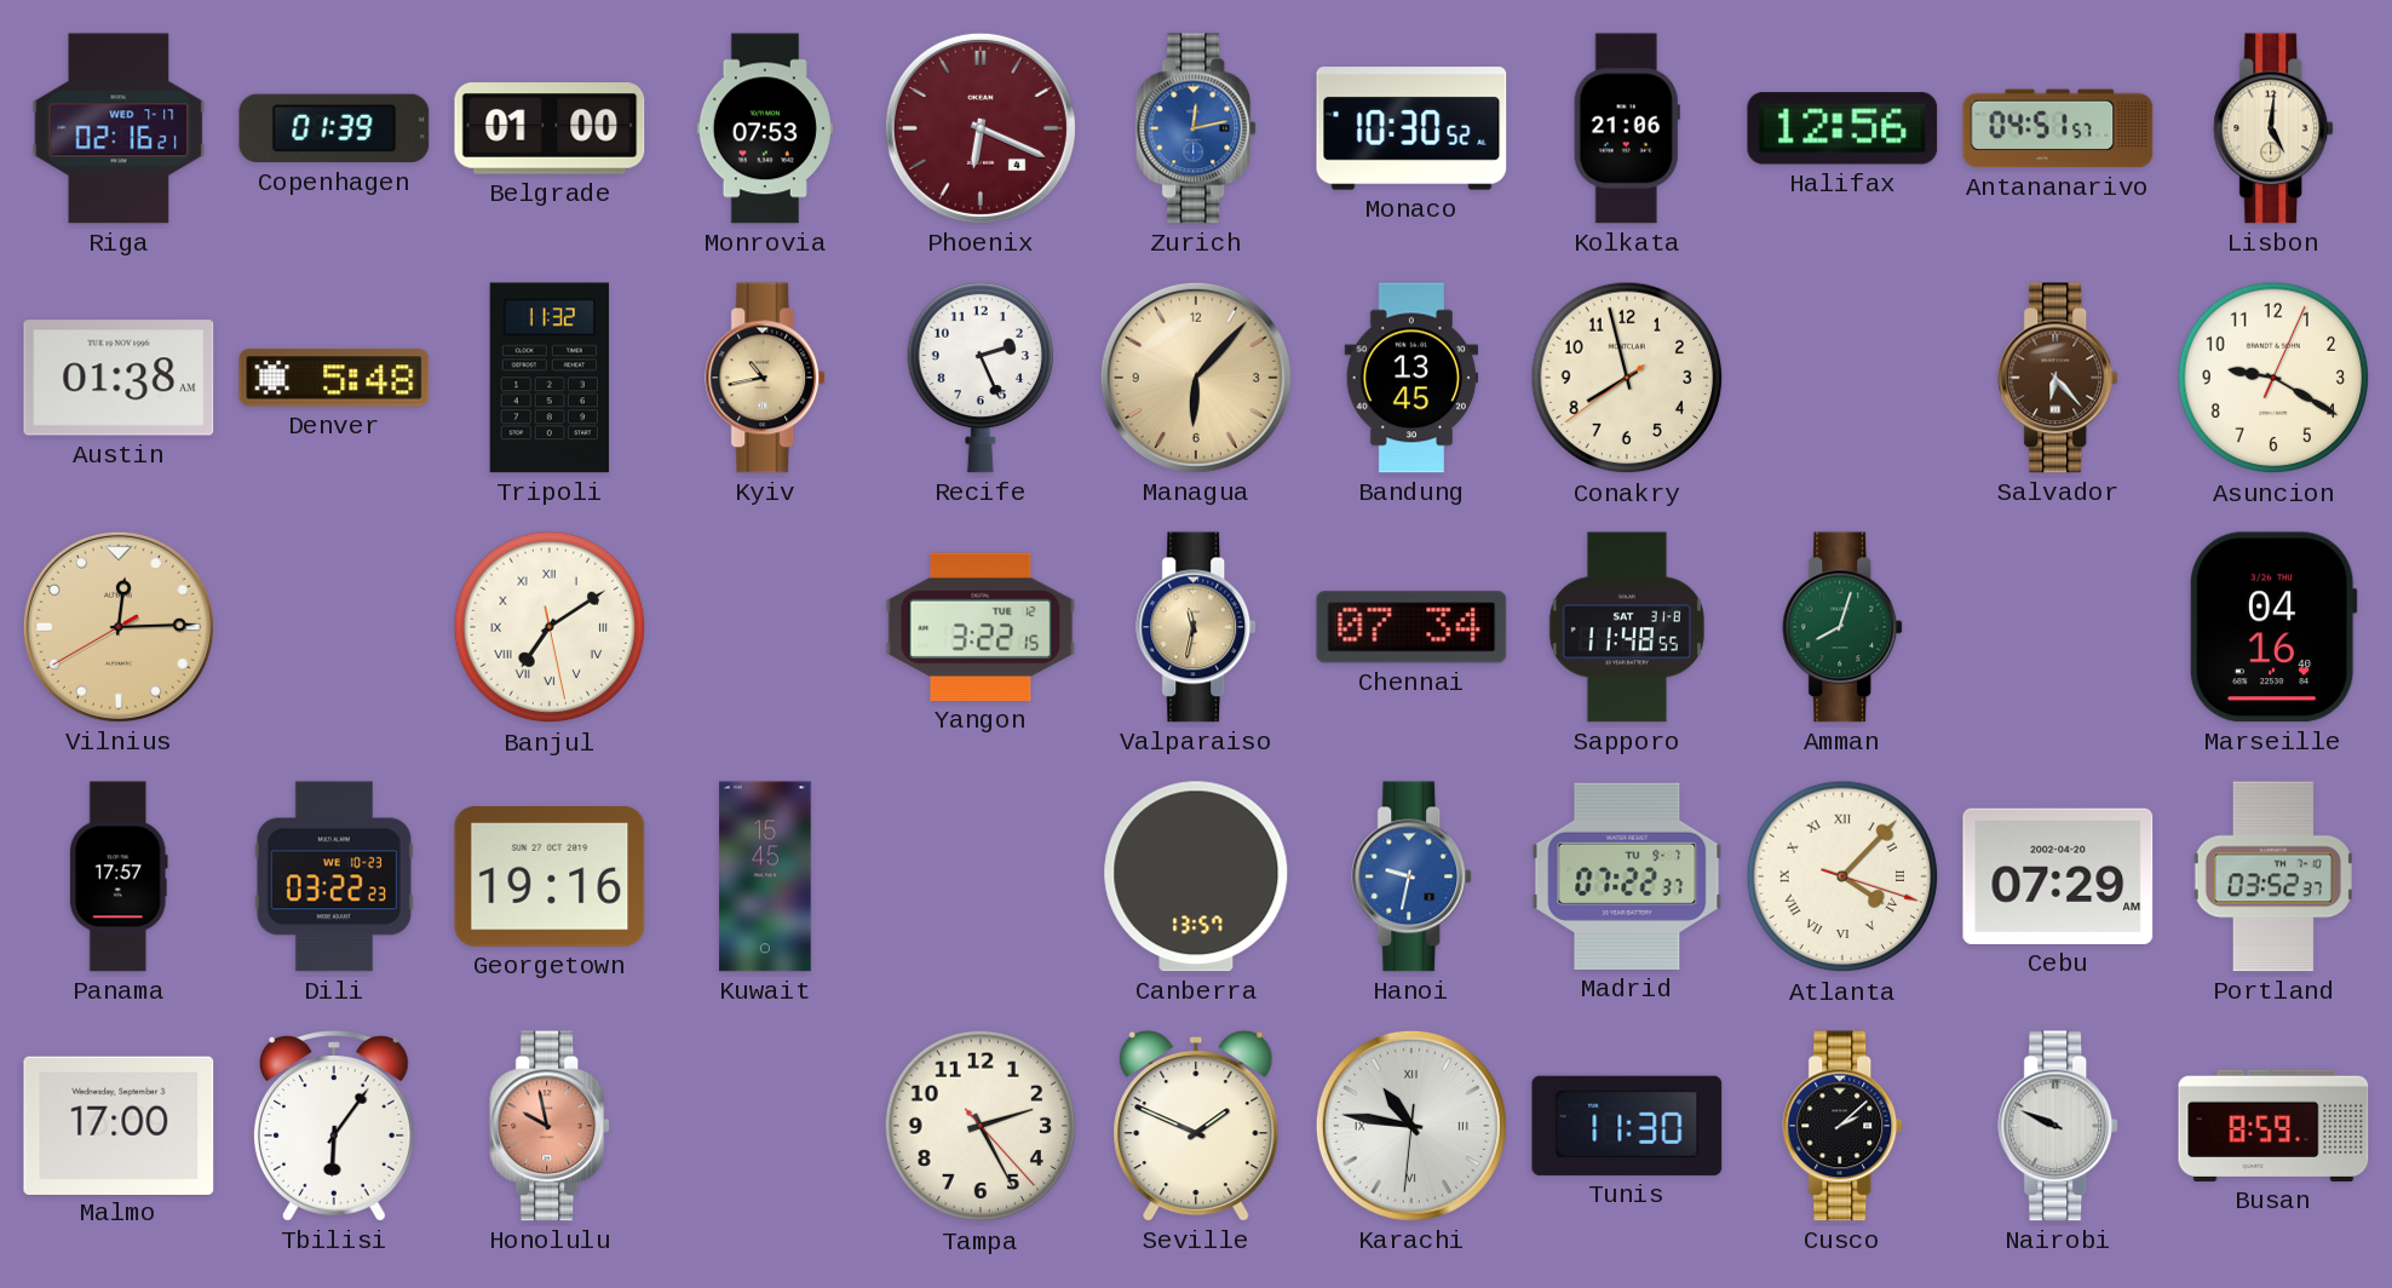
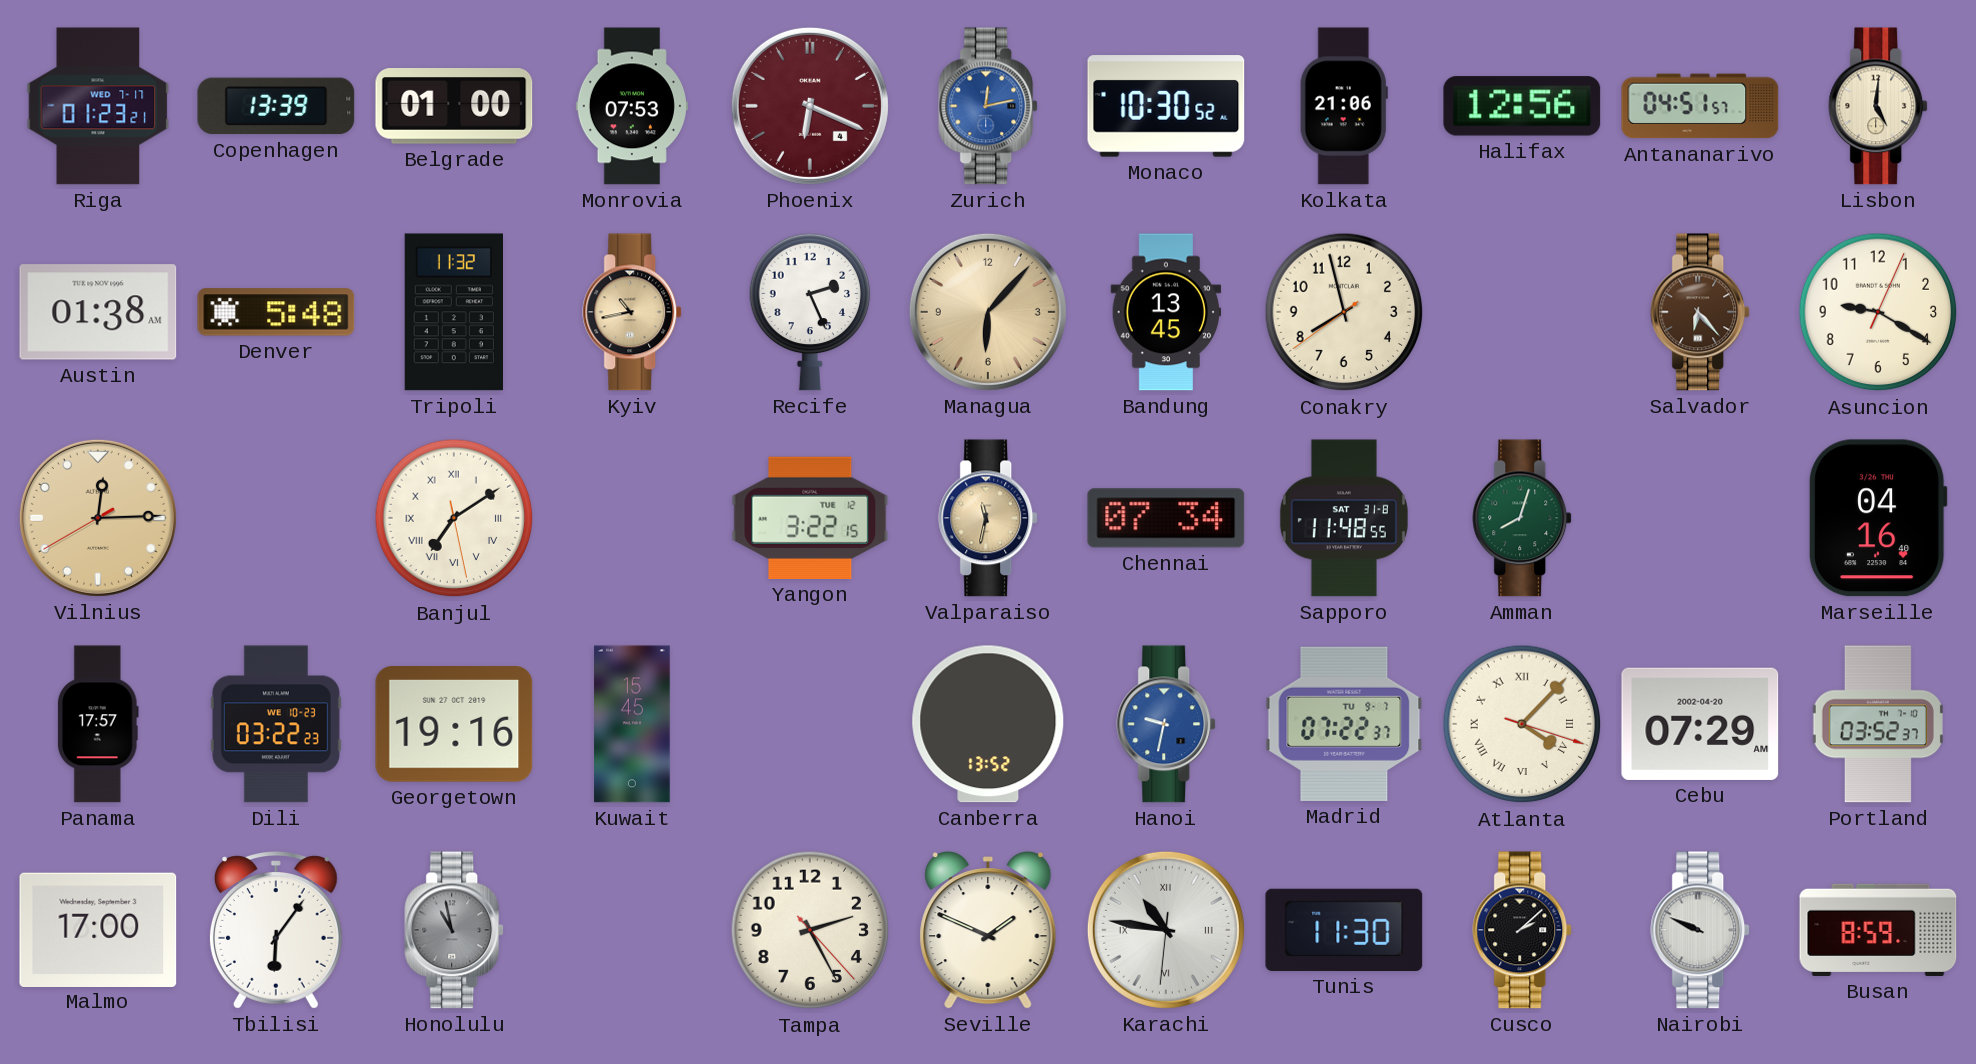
Riga: 02:16 -> 01:23
Copenhagen: 01:39 -> 13:39
Canberra: 13:57 -> 13:52
Honolulu: 9:58 -> 10:58
Honolulu dial: salmon -> grey
